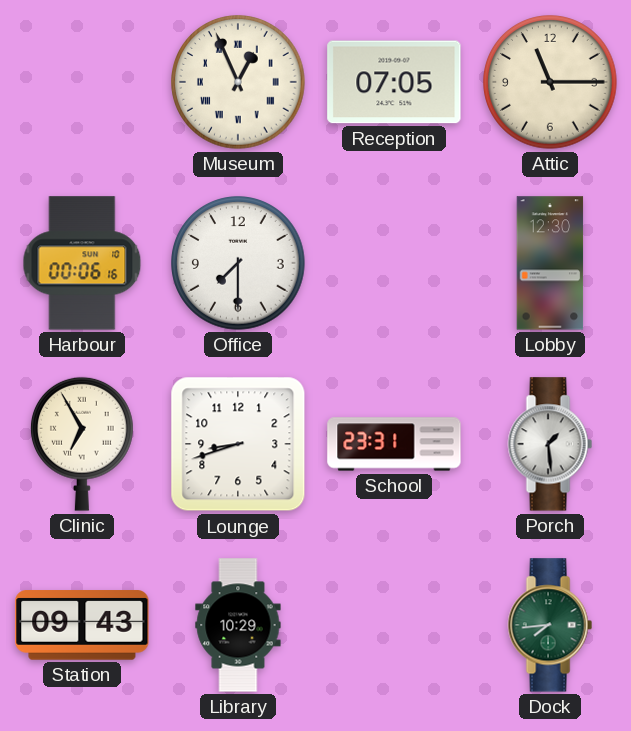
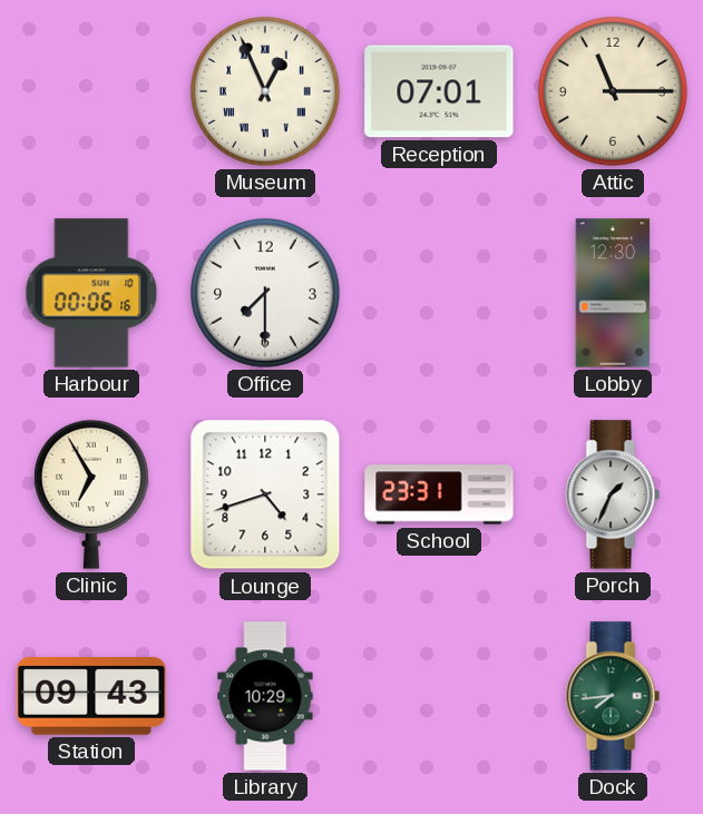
Reception: 07:05 -> 07:01
Lounge: 8:42 -> 4:42
Porch: 1:29 -> 1:34
